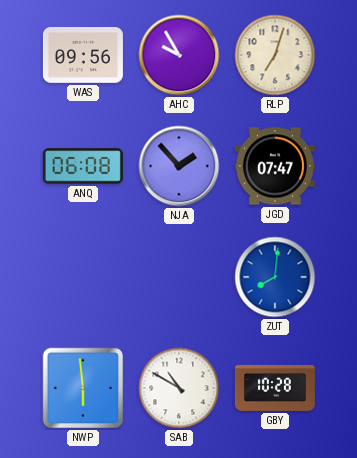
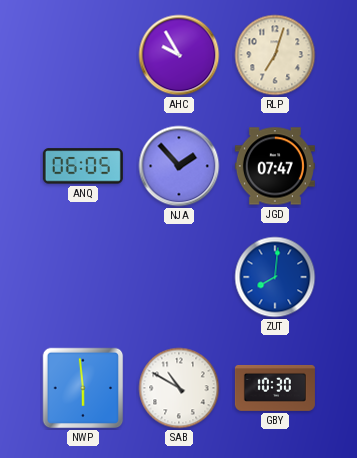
WAS: 09:56 -> none
ANQ: 06:08 -> 06:05
GBY: 10:28 -> 10:30
